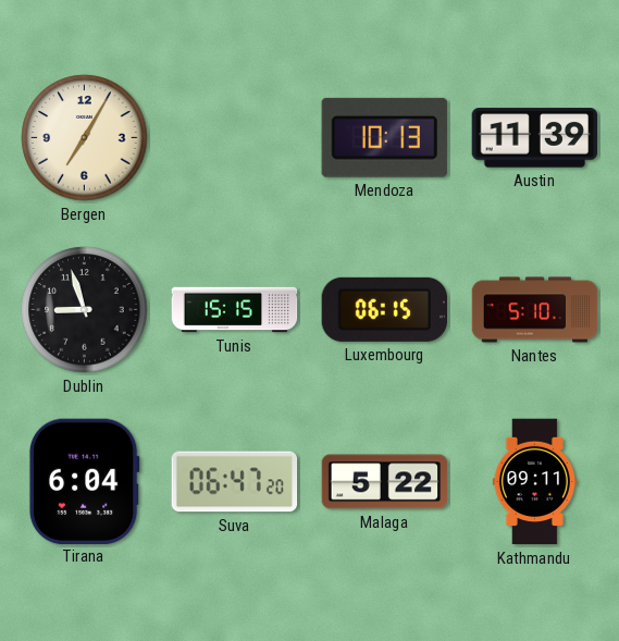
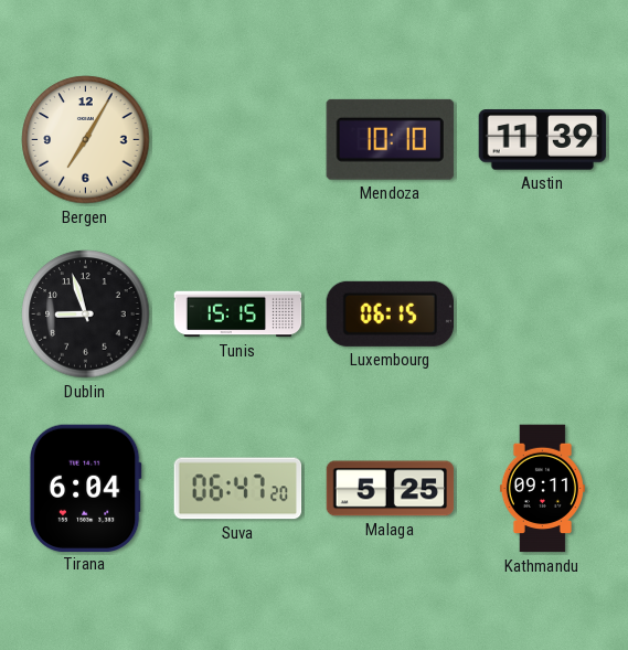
Mendoza: 10:13 -> 10:10
Nantes: 5:10 -> none
Malaga: 5:22 -> 5:25
